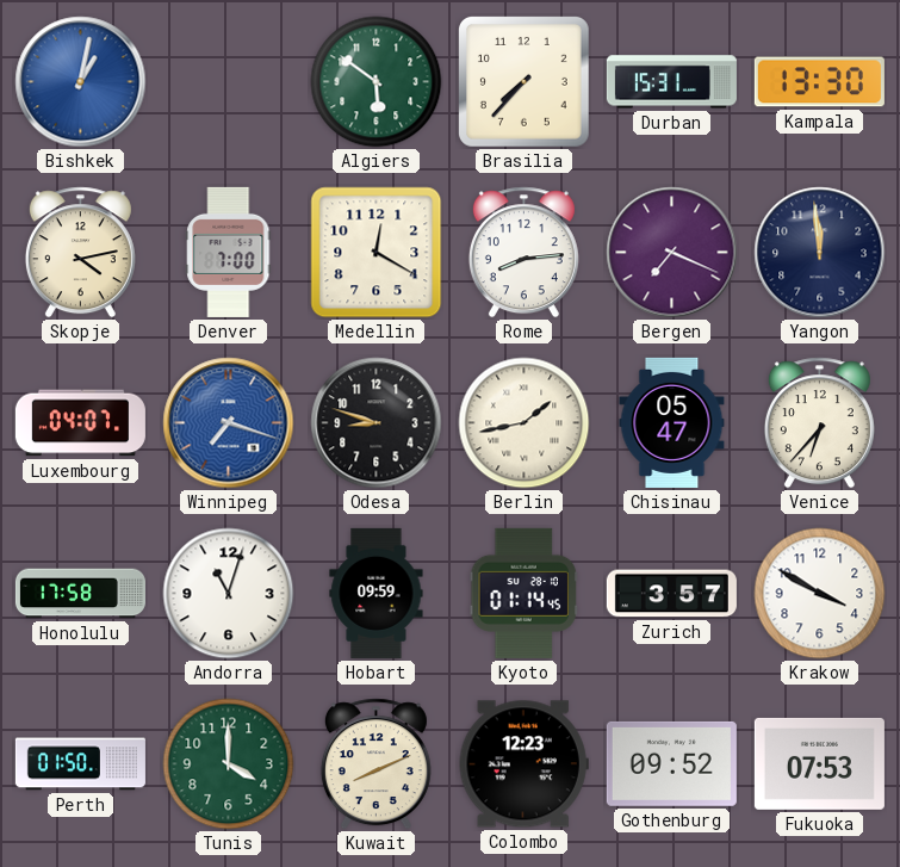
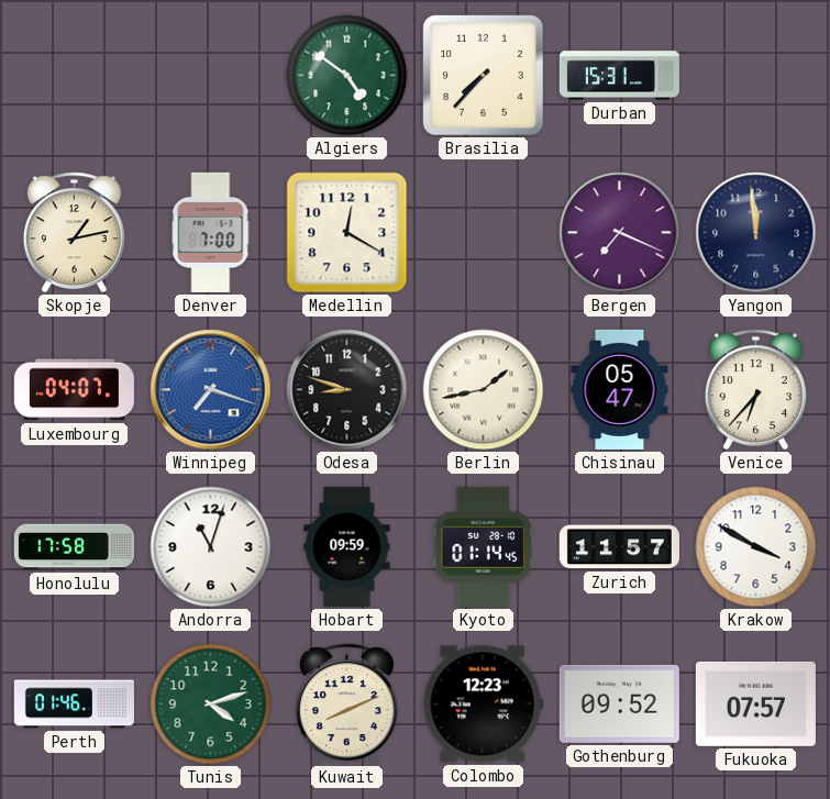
Bishkek: 1:02 -> none
Algiers: 5:51 -> 4:51
Kampala: 13:30 -> none
Skopje: 4:13 -> 1:13
Rome: 8:14 -> none
Zurich: 3:57 -> 11:57
Perth: 01:50 -> 01:46
Tunis: 4:00 -> 4:12
Fukuoka: 07:53 -> 07:57
